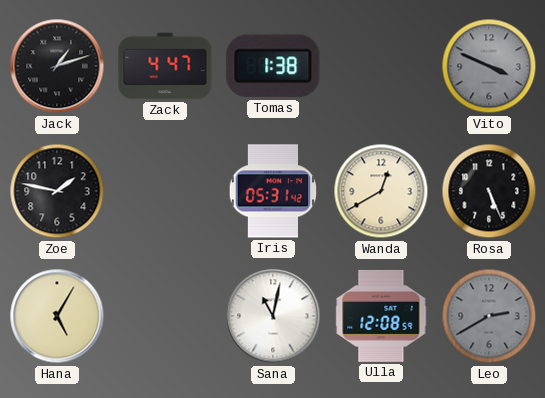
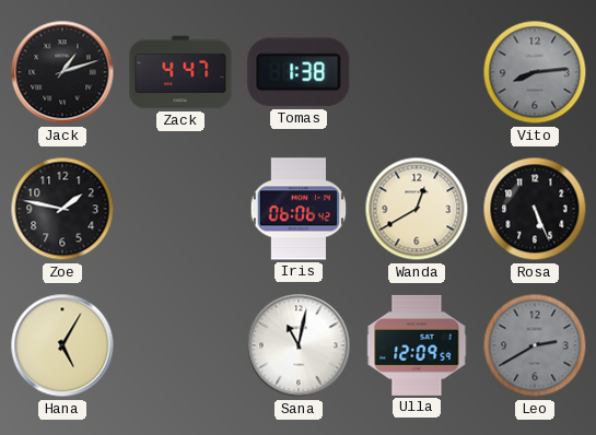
Vito: 3:49 -> 8:14
Iris: 05:31 -> 06:06
Ulla: 12:08 -> 12:09
